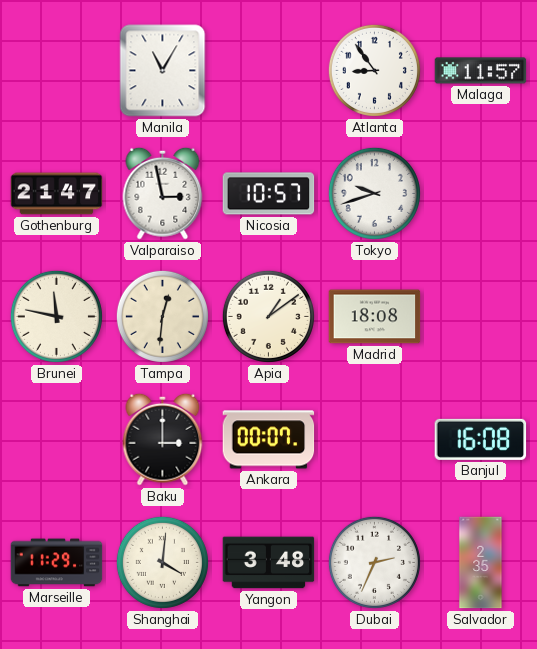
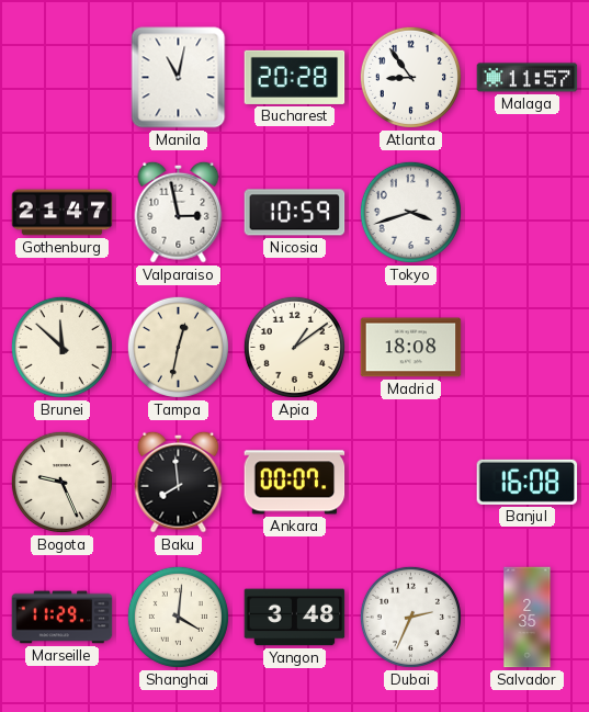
Manila: 11:05 -> 11:02
Bucharest: none -> 20:28
Nicosia: 10:57 -> 10:59
Tokyo: 9:42 -> 3:42
Brunei: 11:47 -> 11:52
Tampa: 12:31 -> 12:32
Bogota: none -> 9:26
Baku: 3:00 -> 7:59
